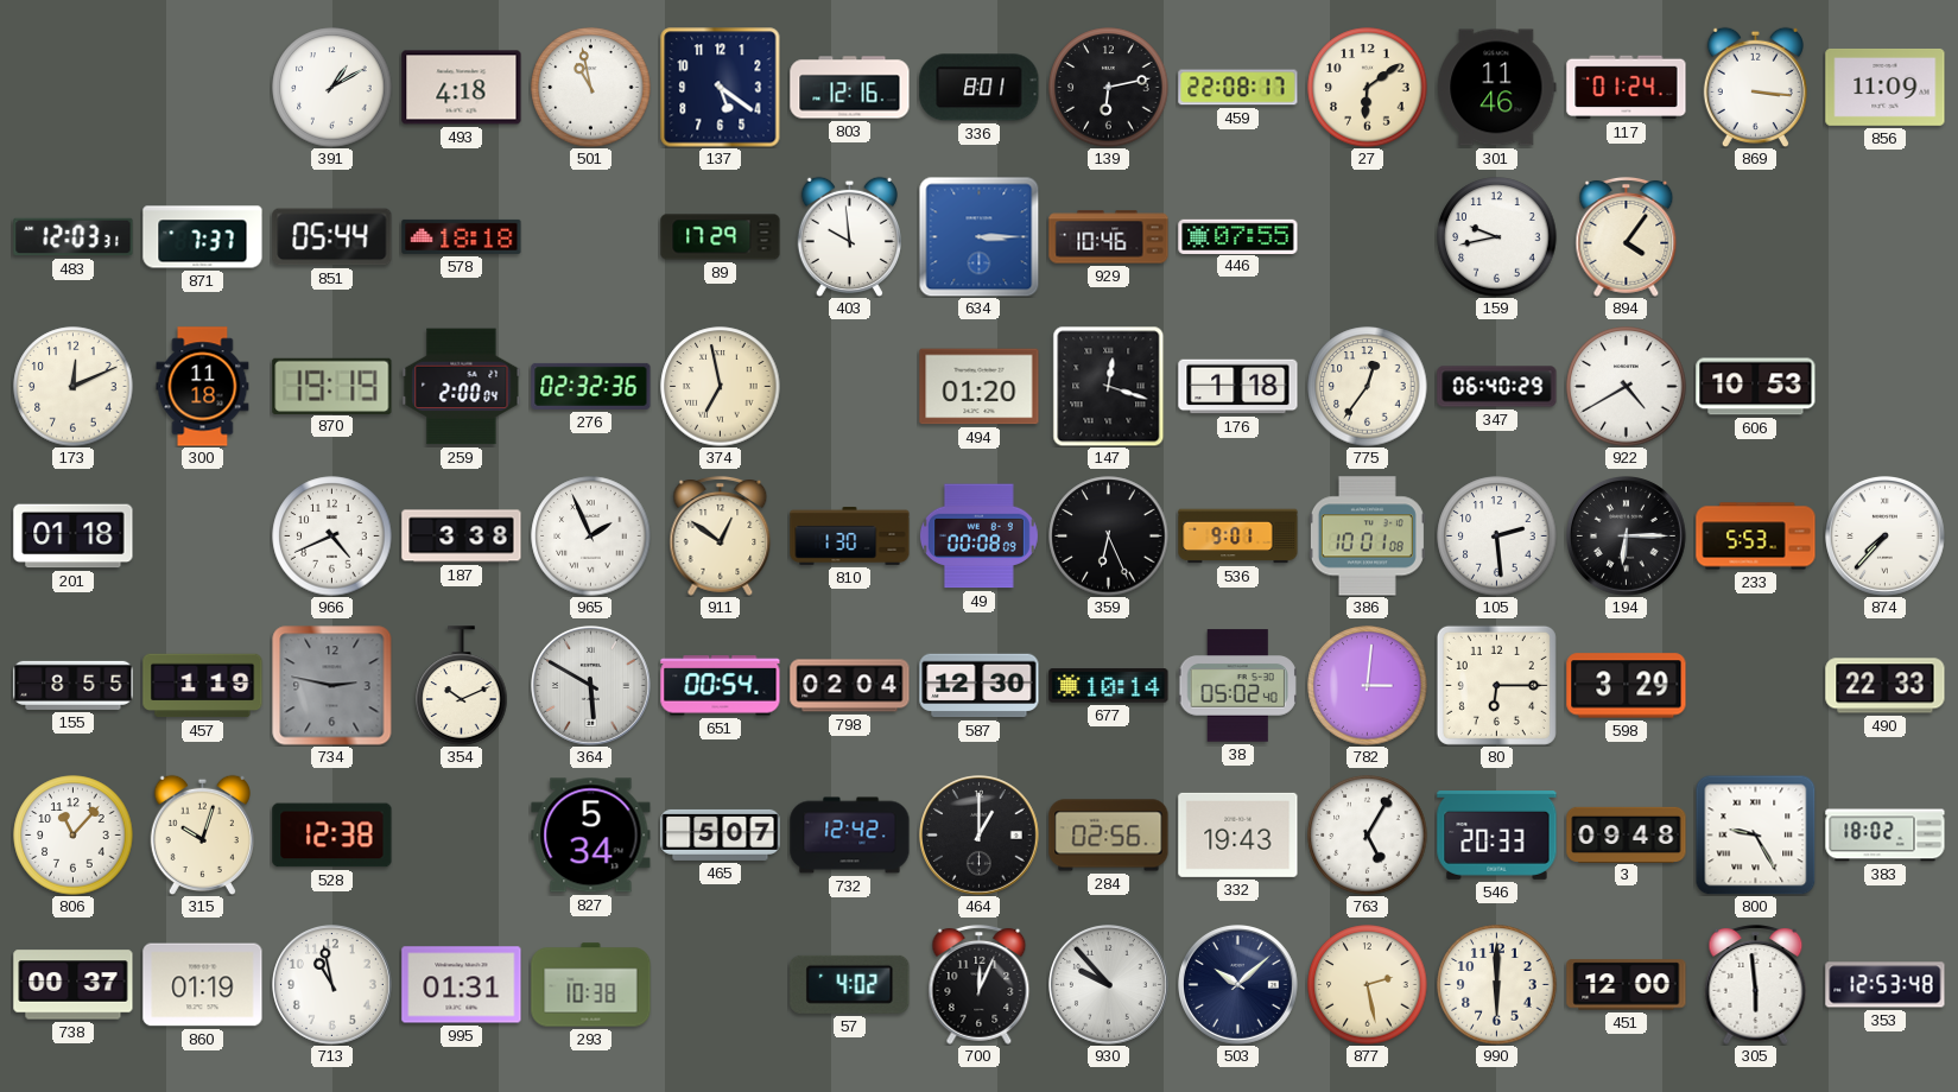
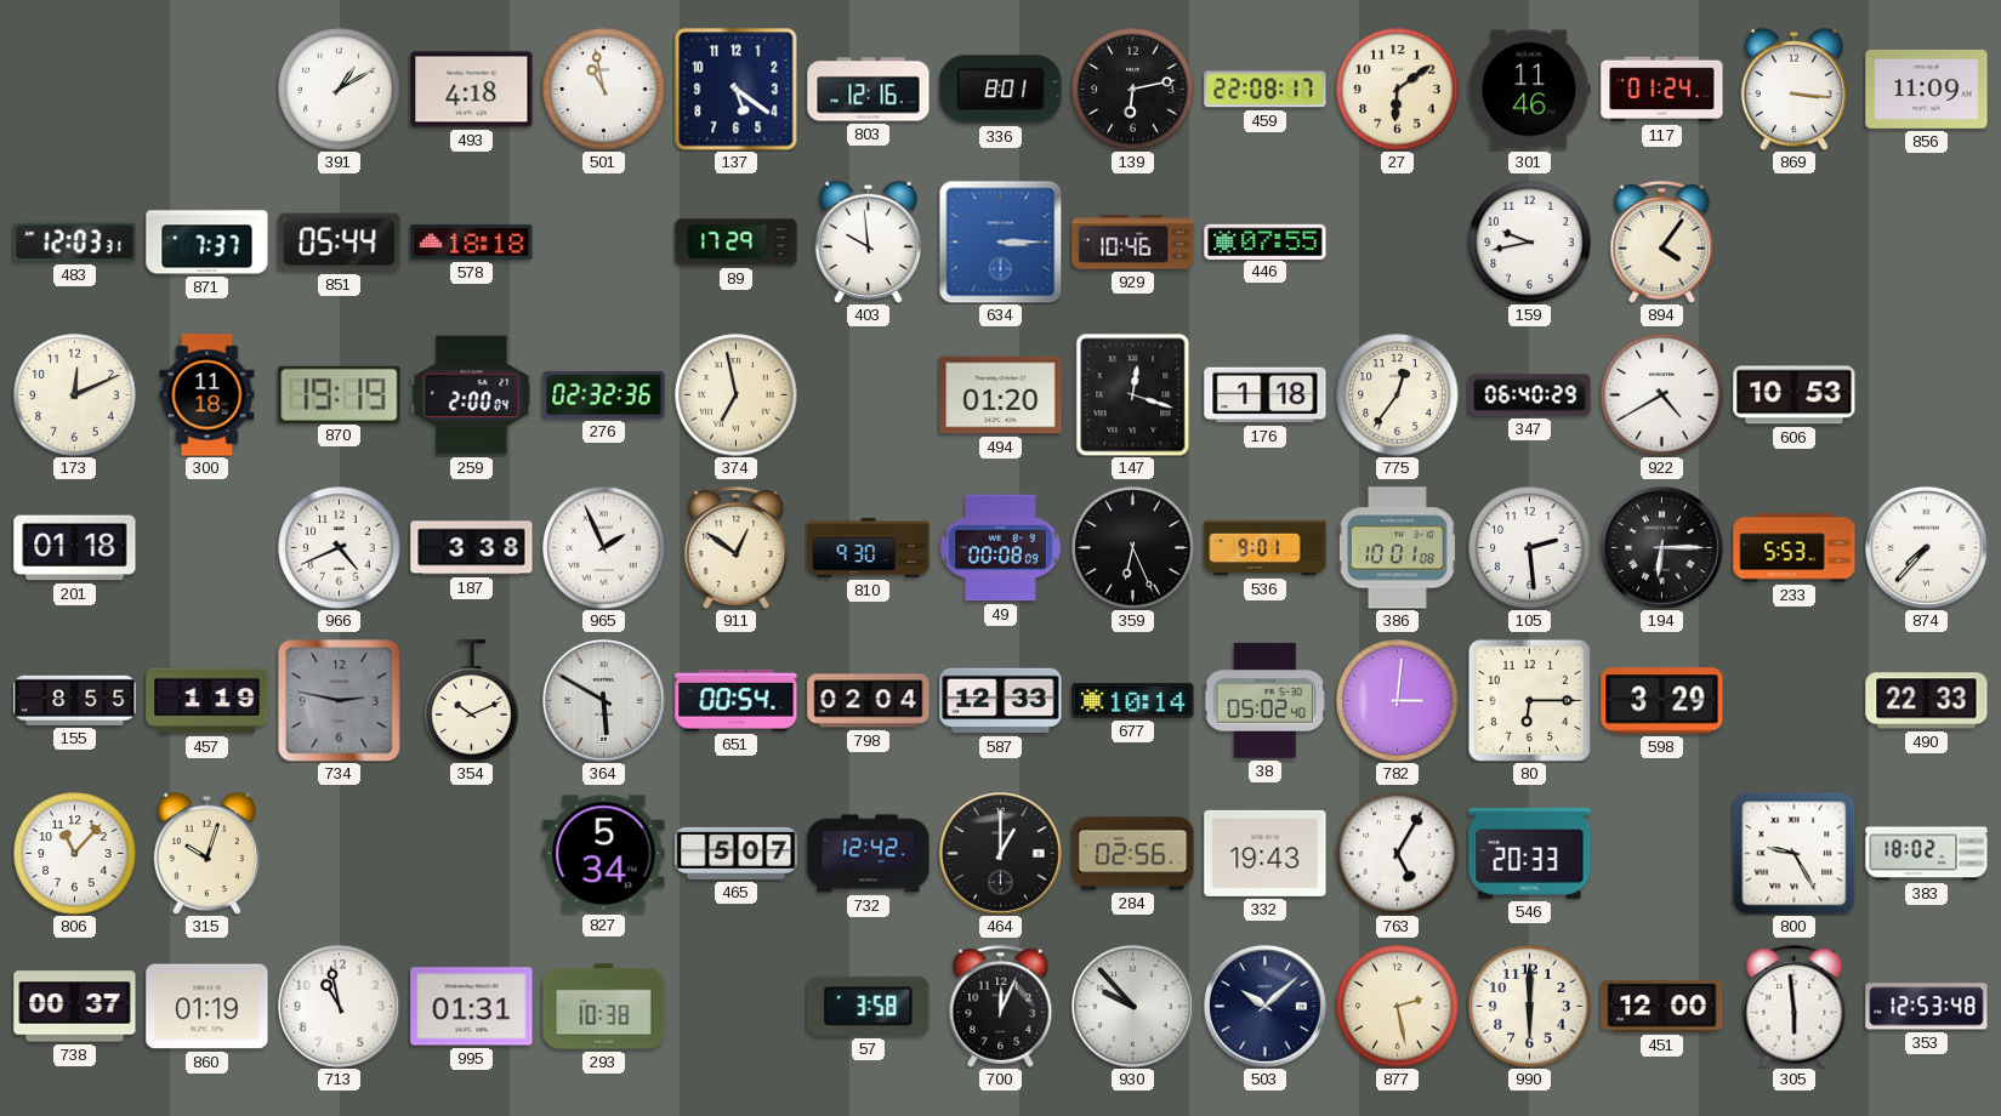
810: 1:30 -> 9:30
587: 12:30 -> 12:33
528: 12:38 -> none
3: 09:48 -> none
57: 4:02 -> 3:58
